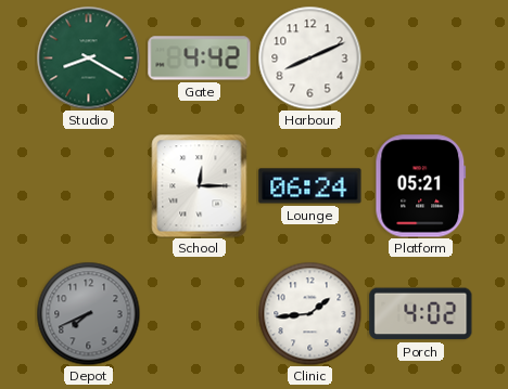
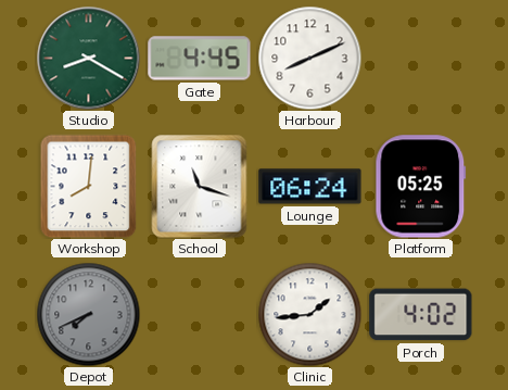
Gate: 4:42 -> 4:45
Workshop: none -> 8:01
School: 12:15 -> 11:18
Platform: 05:21 -> 05:25
